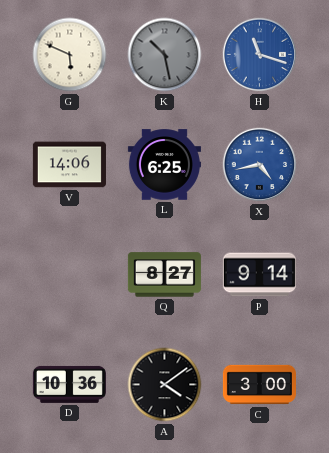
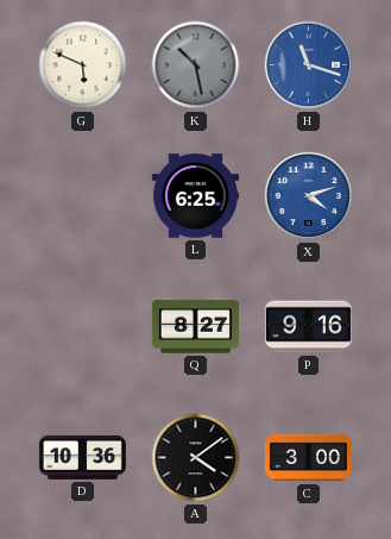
V: 14:06 -> none
X: 4:43 -> 4:12
P: 9:14 -> 9:16
